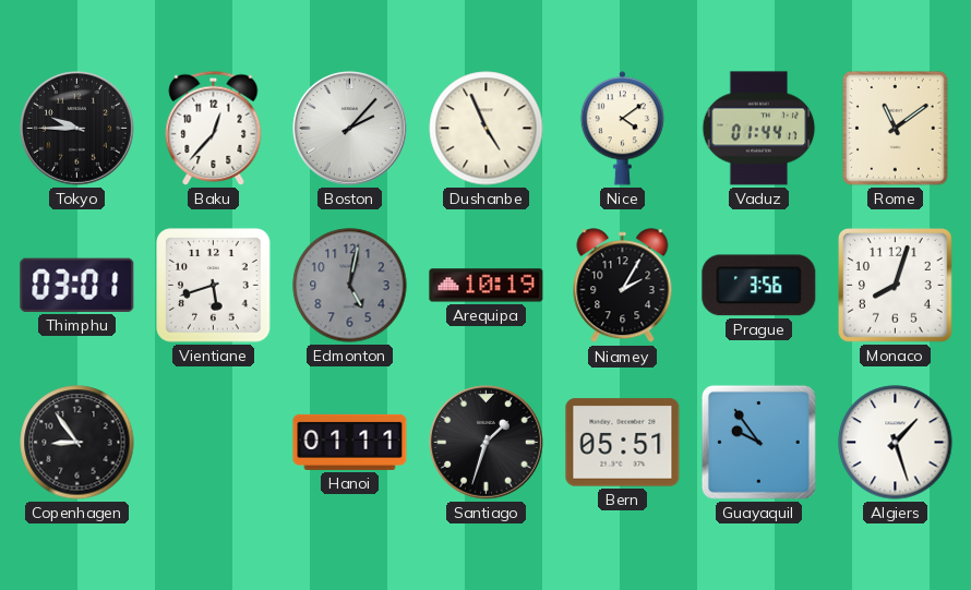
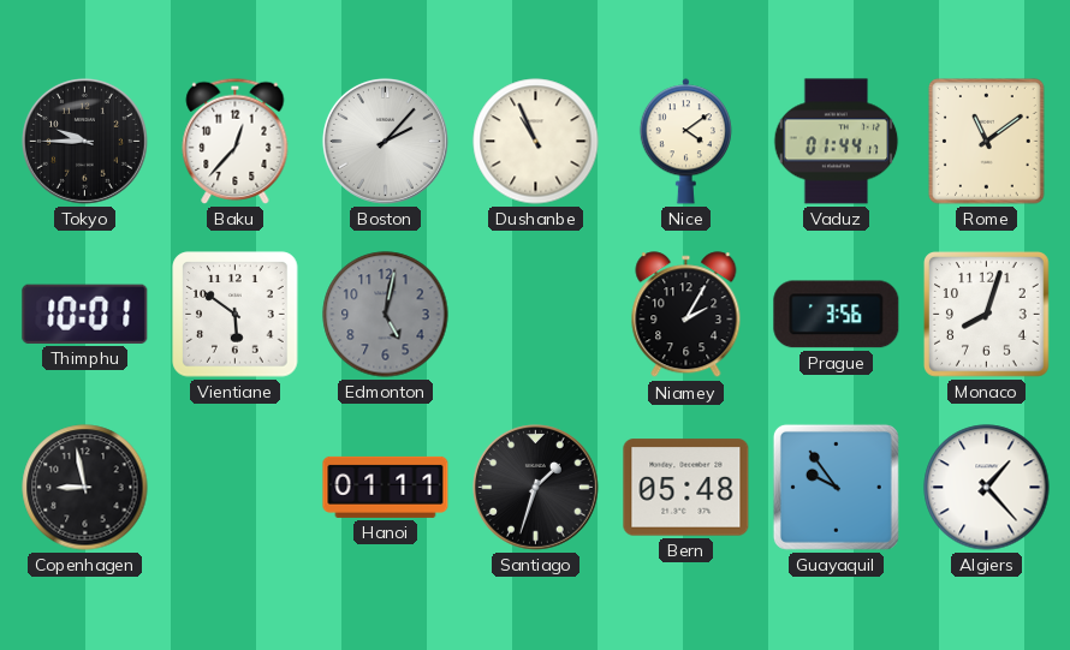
Dushanbe: 4:56 -> 10:56
Thimphu: 03:01 -> 10:01
Vientiane: 5:42 -> 5:51
Arequipa: 10:19 -> none
Copenhagen: 8:54 -> 8:58
Bern: 05:51 -> 05:48
Algiers: 1:27 -> 1:23
